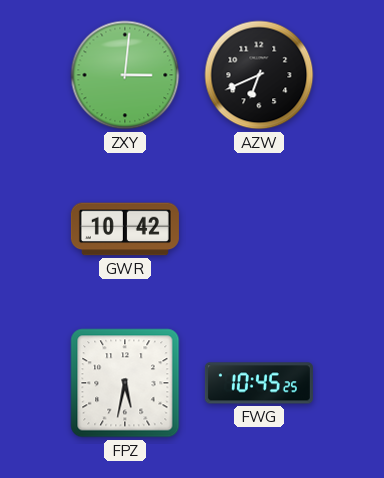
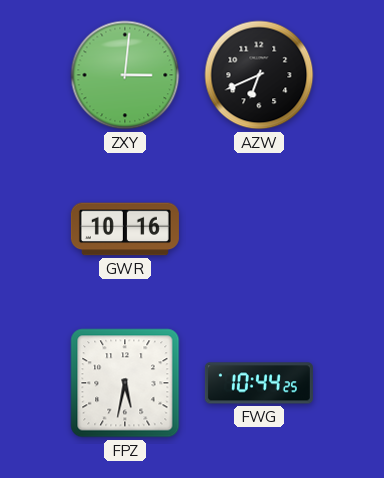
GWR: 10:42 -> 10:16
FWG: 10:45 -> 10:44
